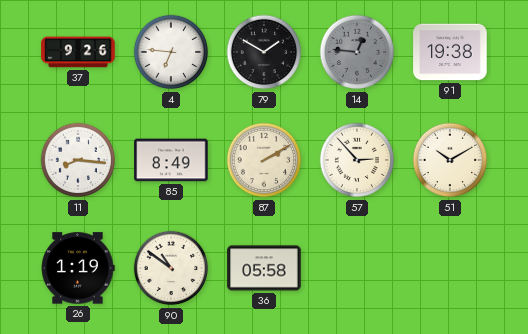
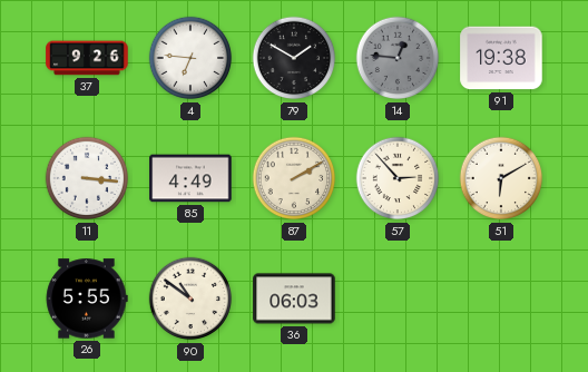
11: 8:16 -> 3:16
85: 8:49 -> 4:49
51: 10:10 -> 6:10
26: 1:19 -> 5:55
36: 05:58 -> 06:03
